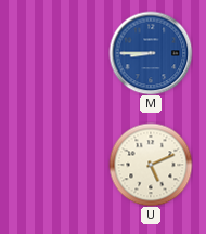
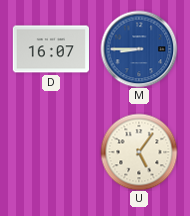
D: none -> 16:07
U: 5:11 -> 5:06
